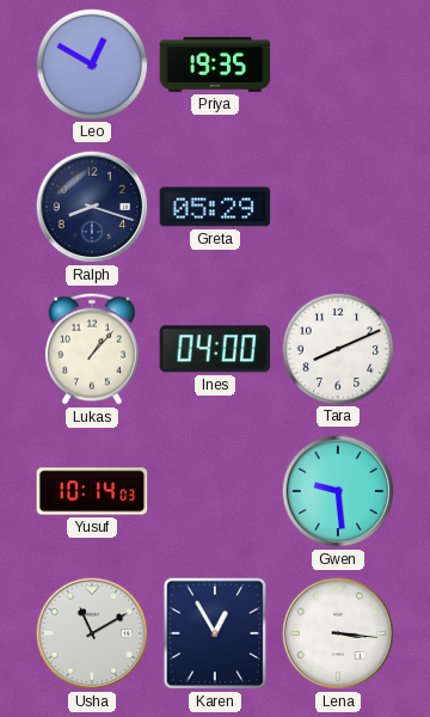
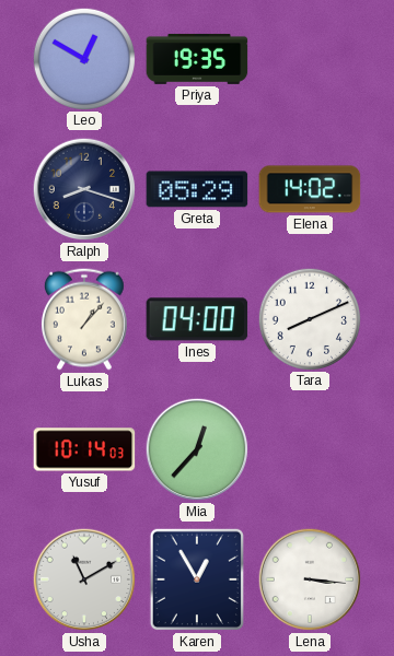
Elena: none -> 14:02
Mia: none -> 12:37
Gwen: 9:29 -> none
